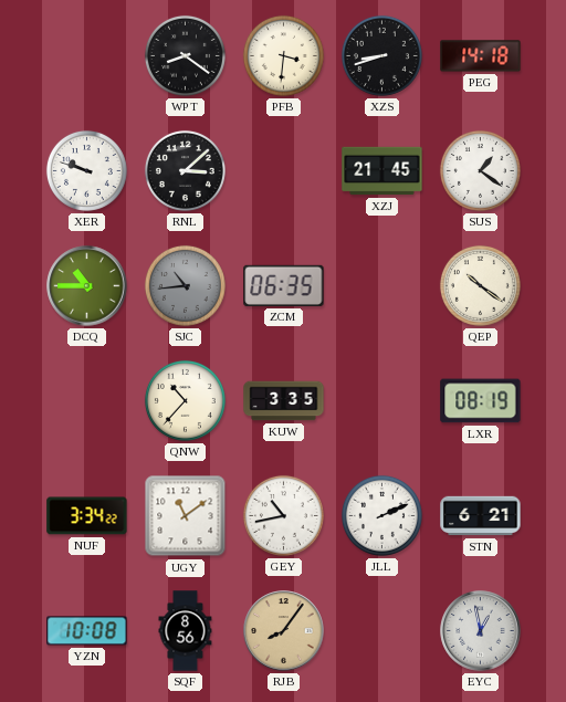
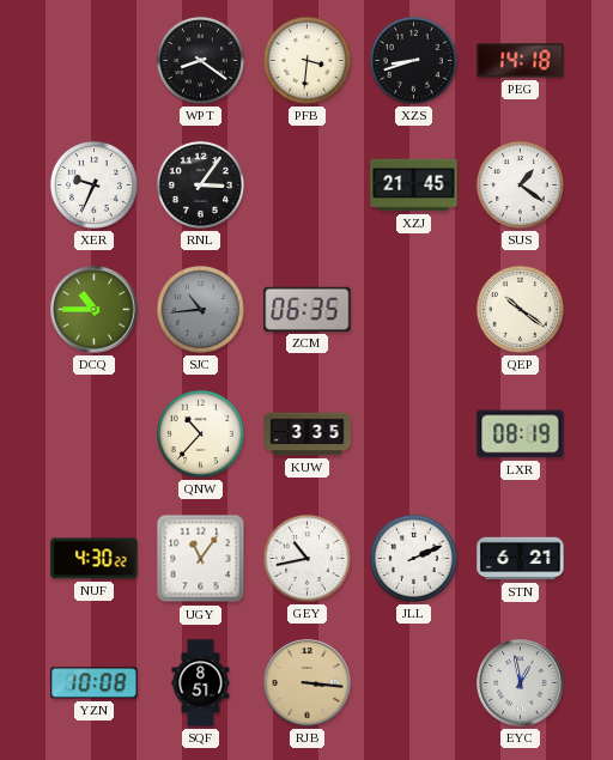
XER: 9:48 -> 9:34
RNL: 3:08 -> 3:06
NUF: 3:34 -> 4:30
UGY: 11:09 -> 11:06
SQF: 8:56 -> 8:51
RJB: 8:06 -> 3:16
